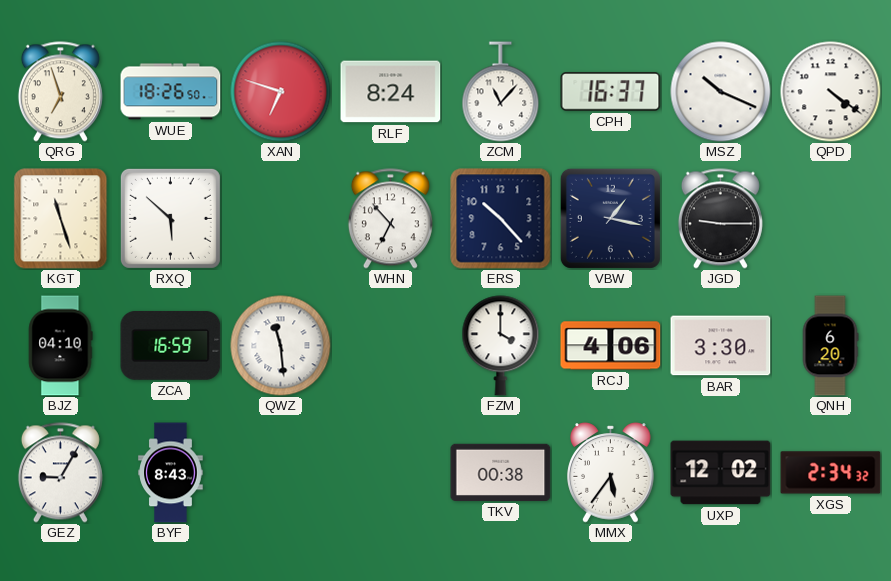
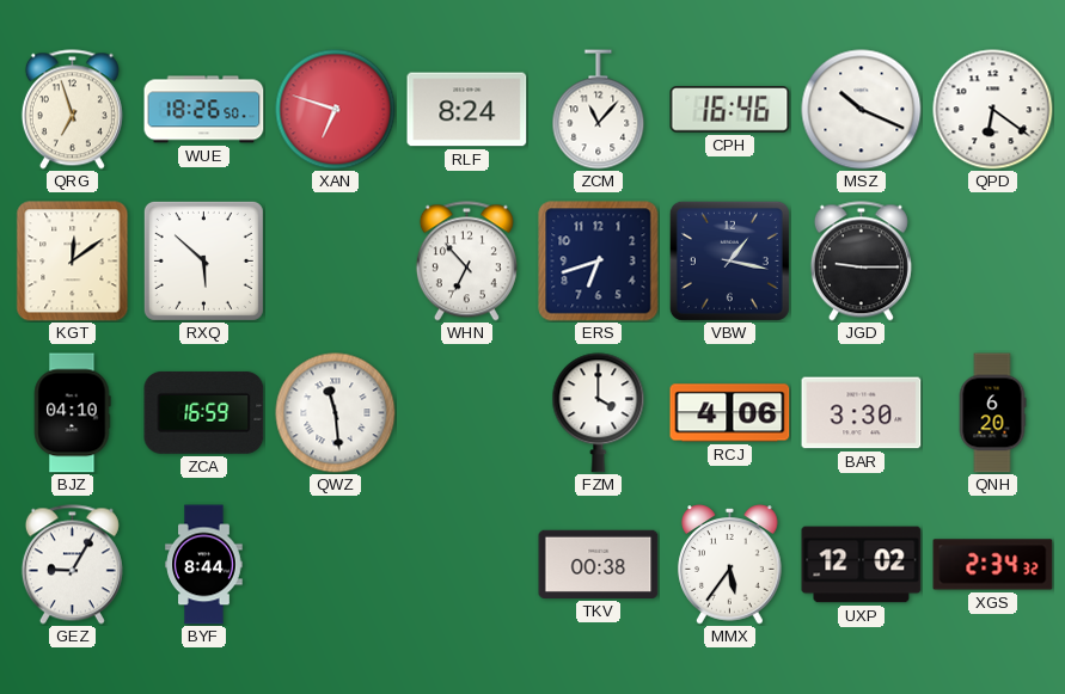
CPH: 16:37 -> 16:46
QPD: 4:21 -> 6:21
KGT: 11:27 -> 12:09
ERS: 10:23 -> 6:42
BYF: 8:43 -> 8:44
